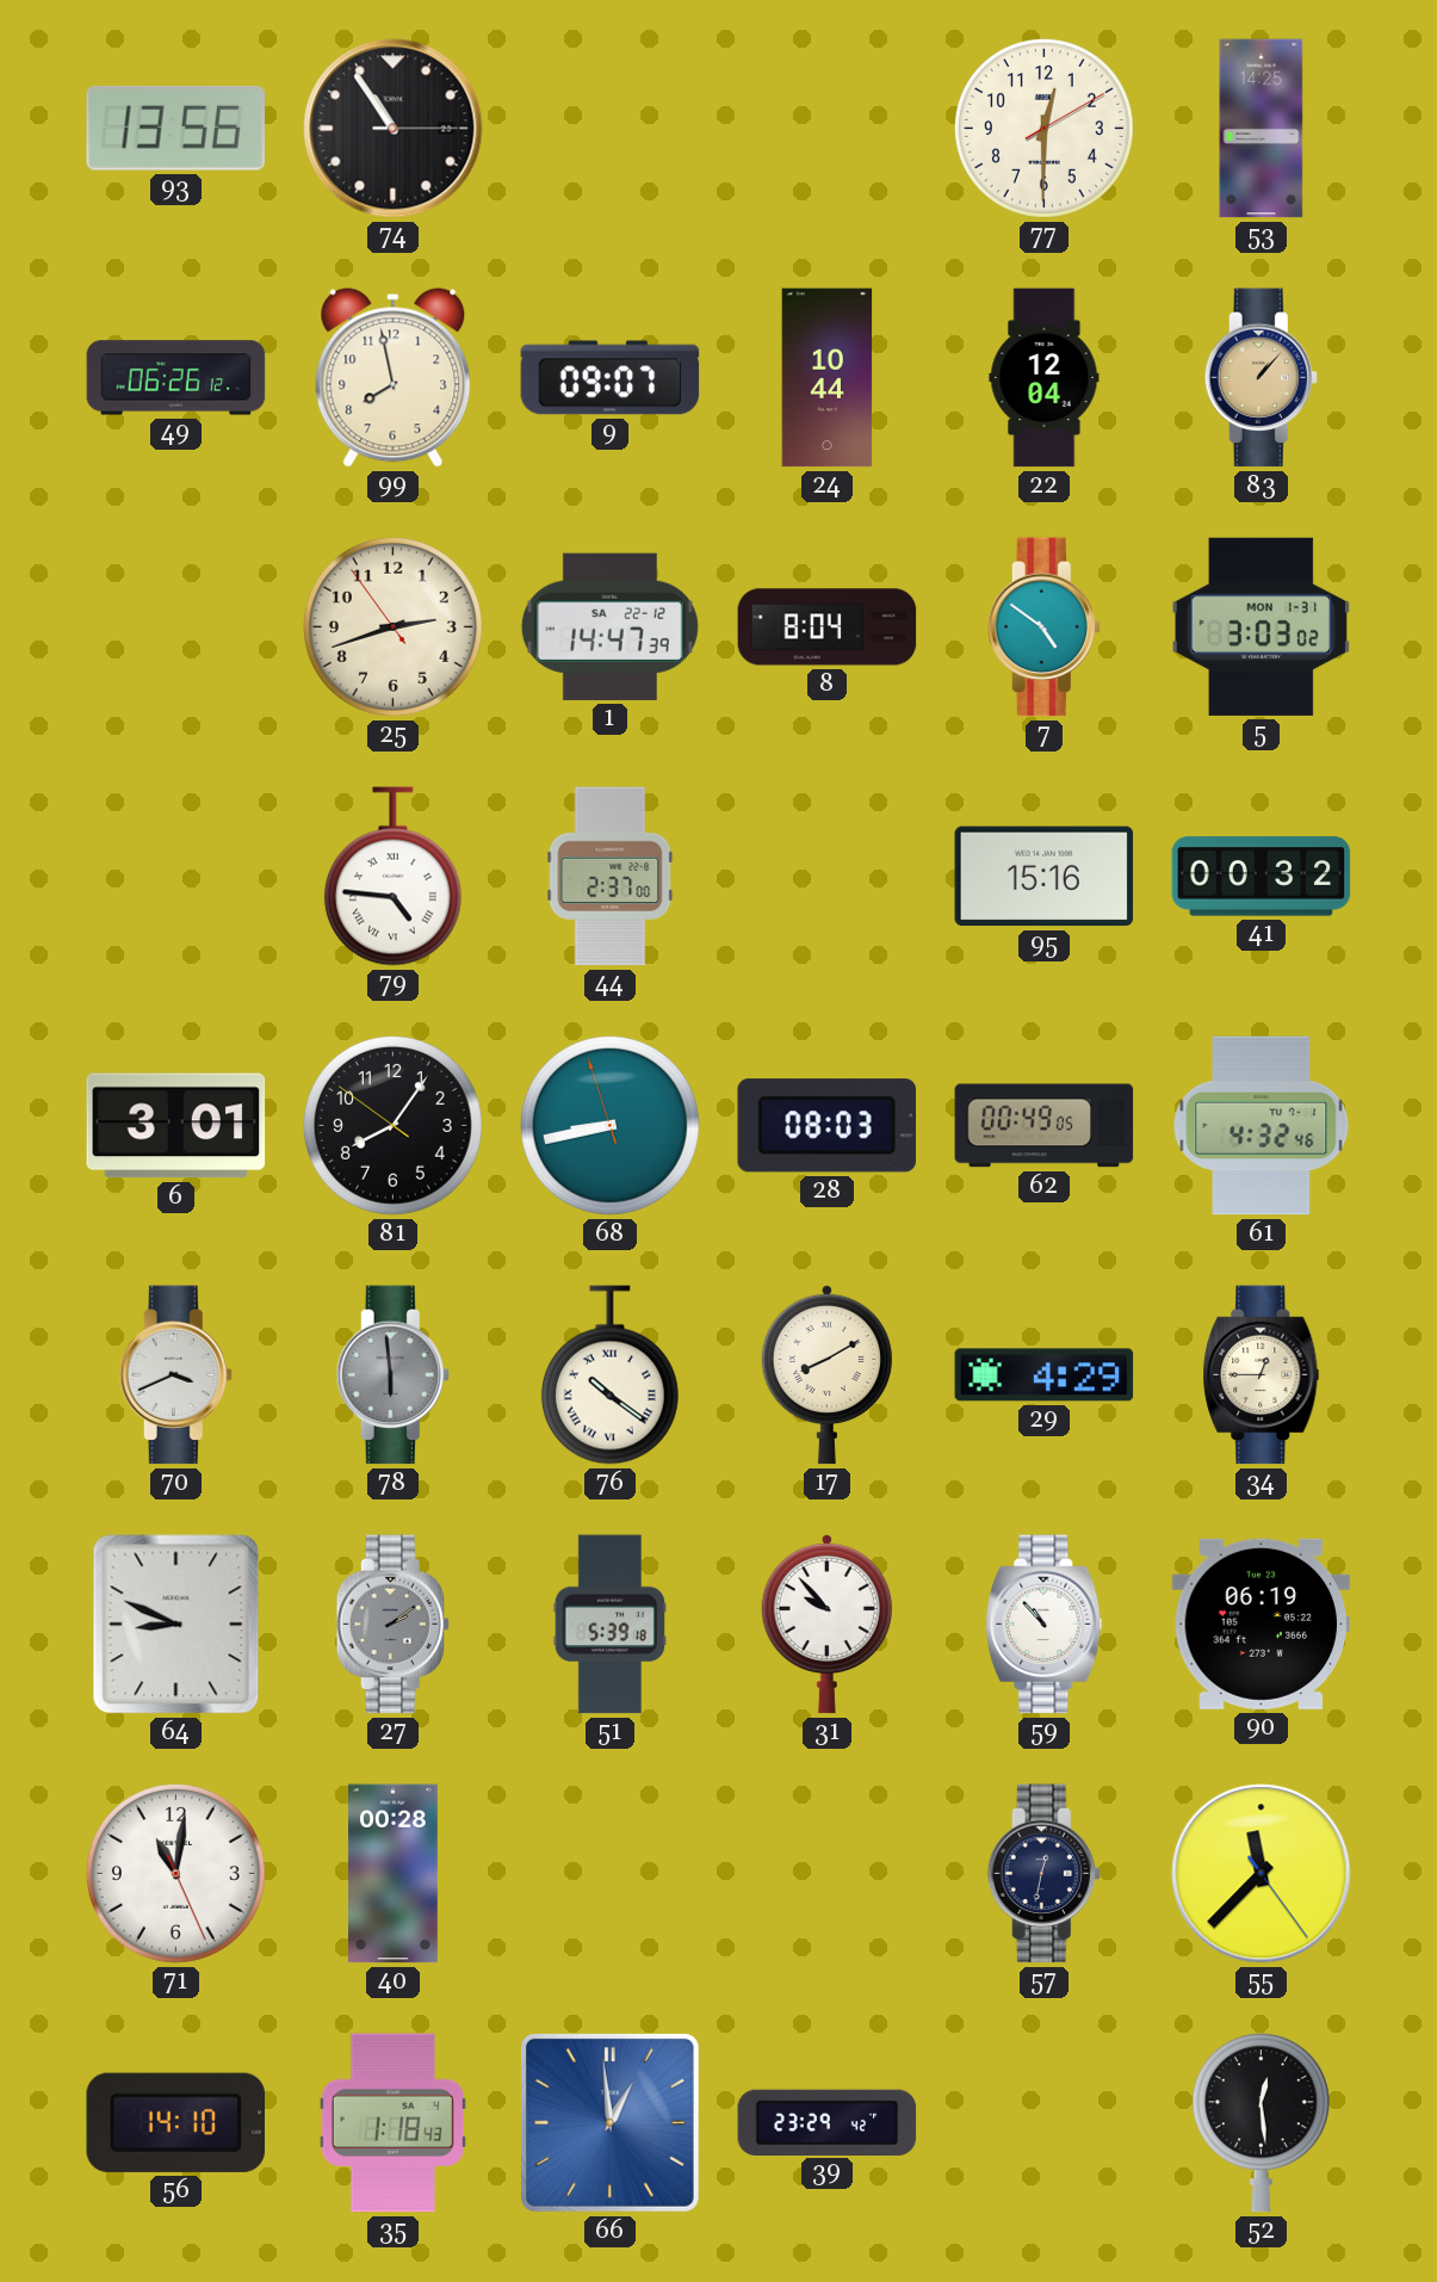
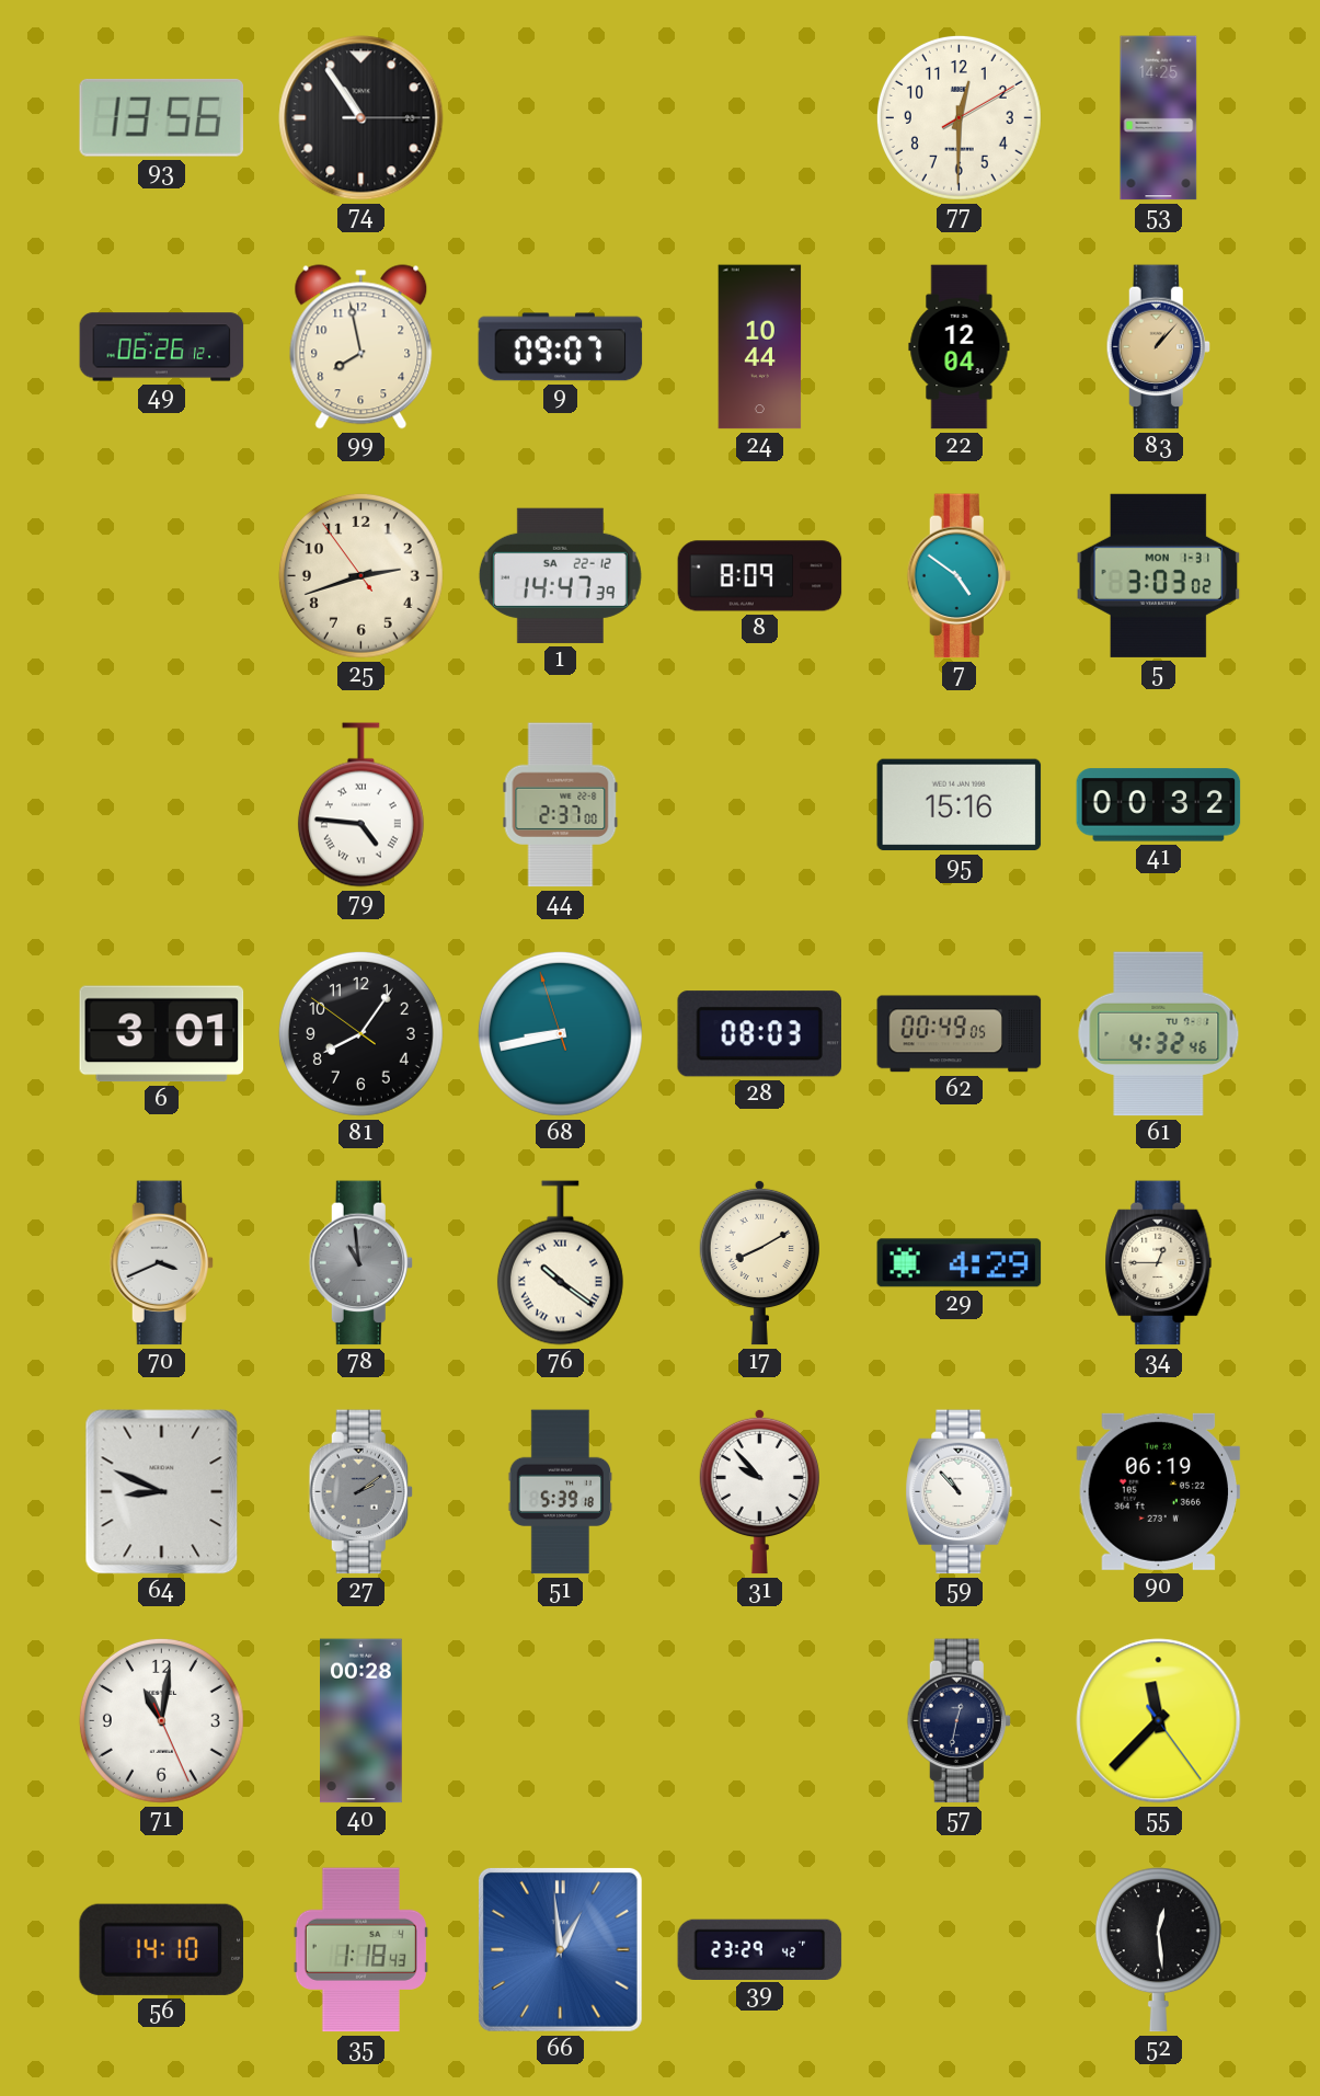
8: 8:04 -> 8:09
78: 5:59 -> 10:59
